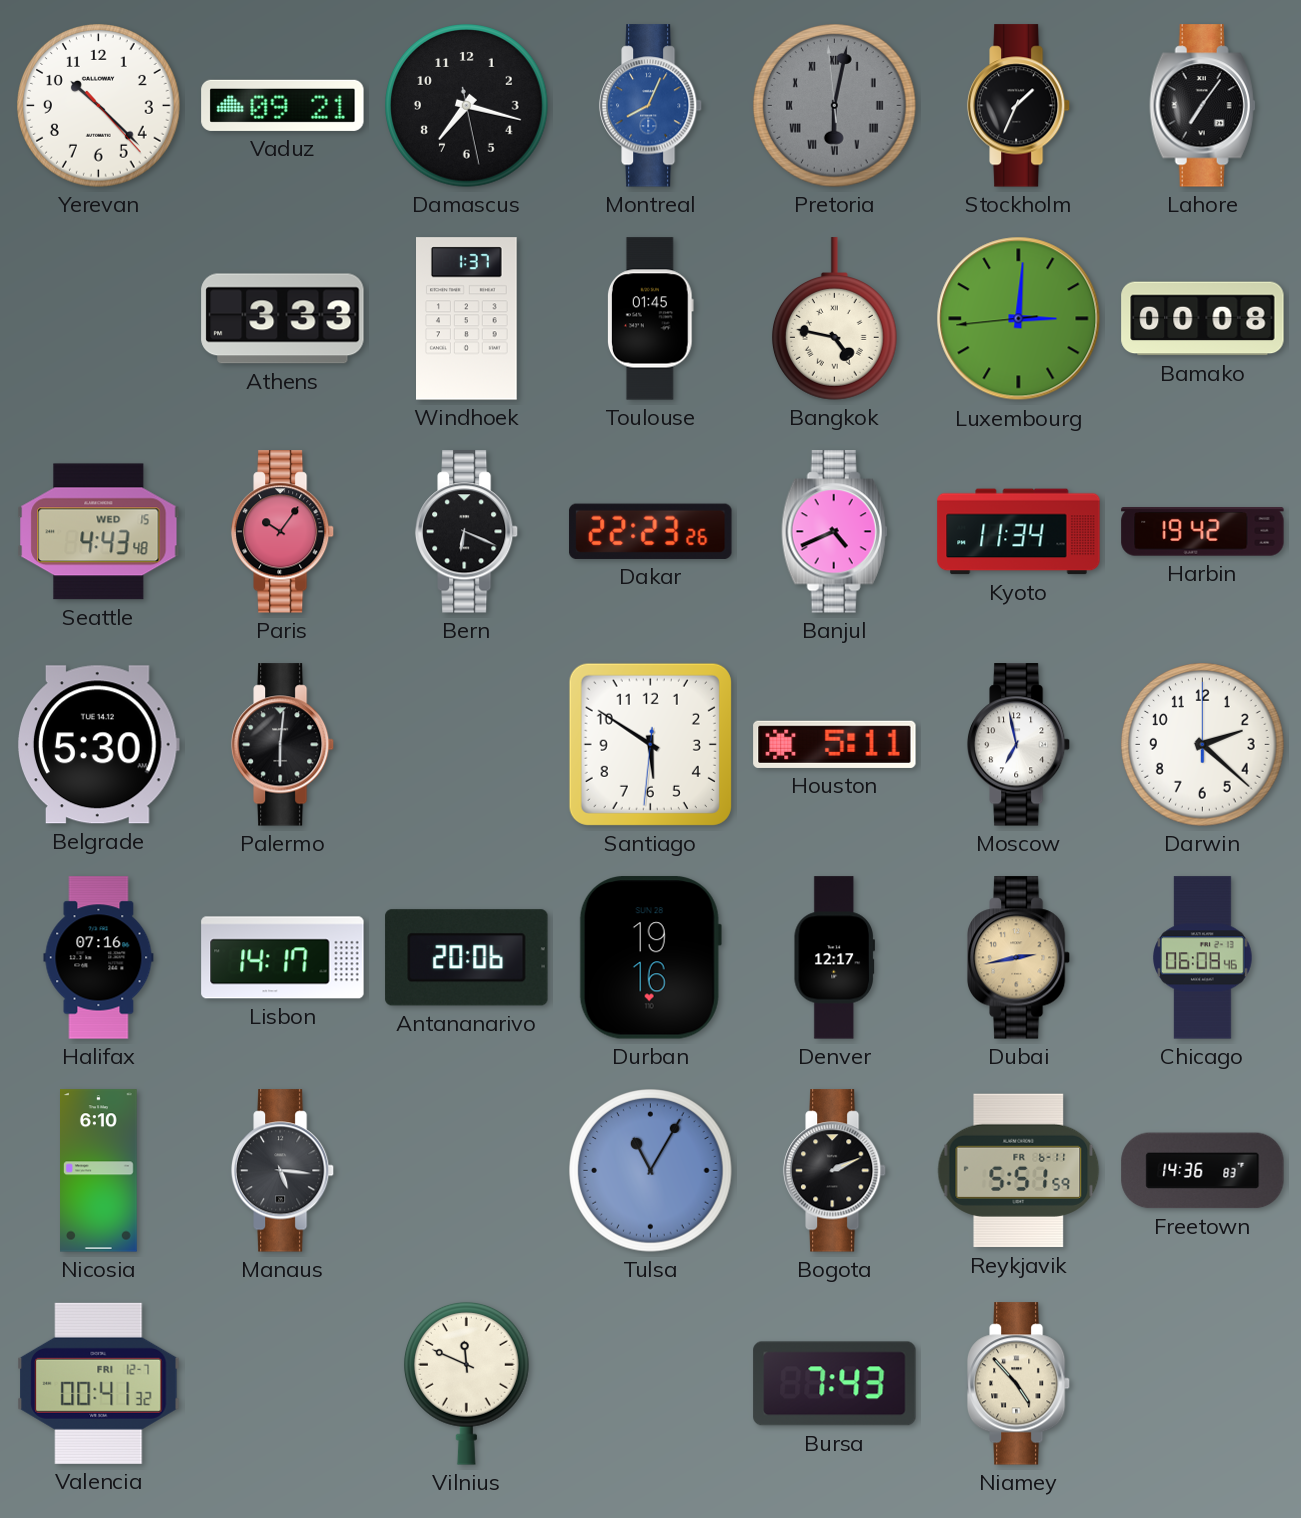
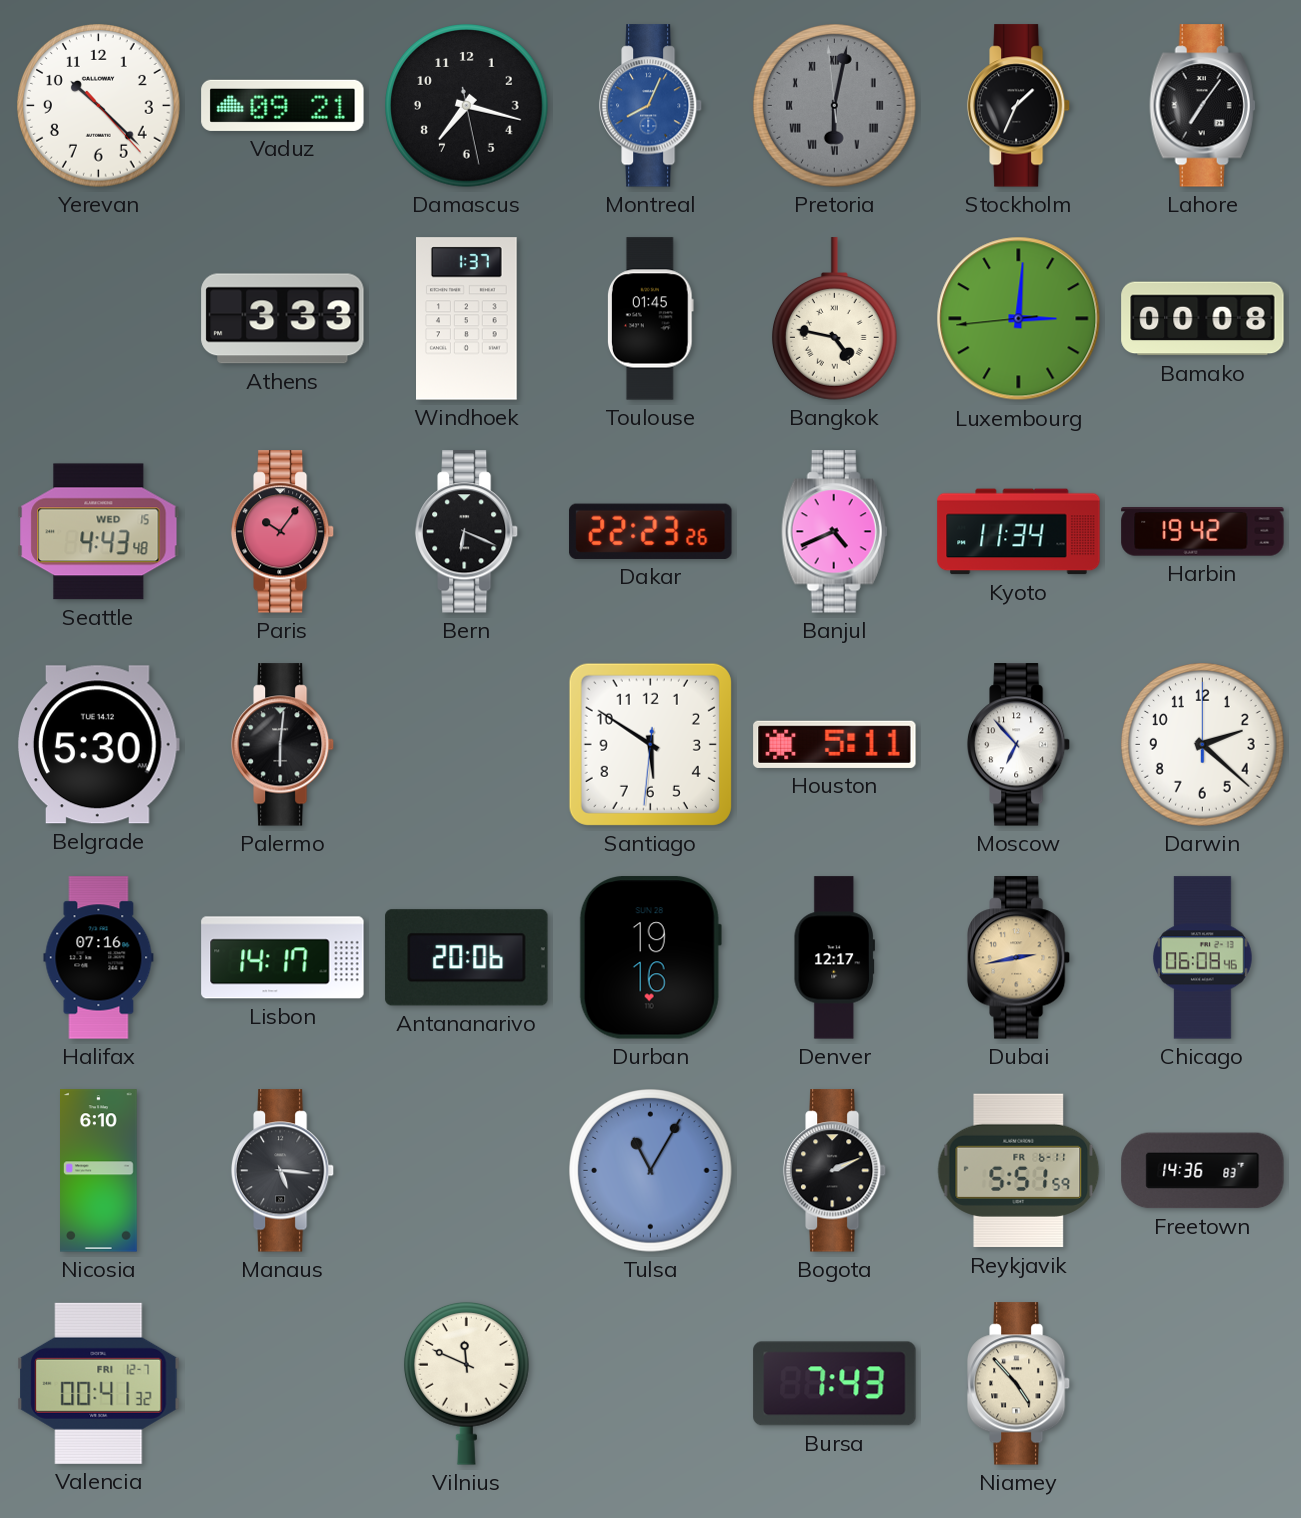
Moscow: 6:58 -> 6:53
